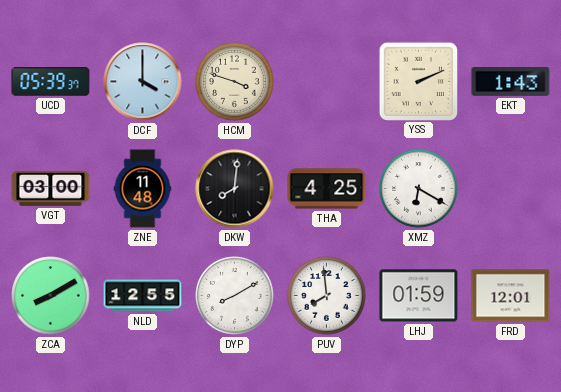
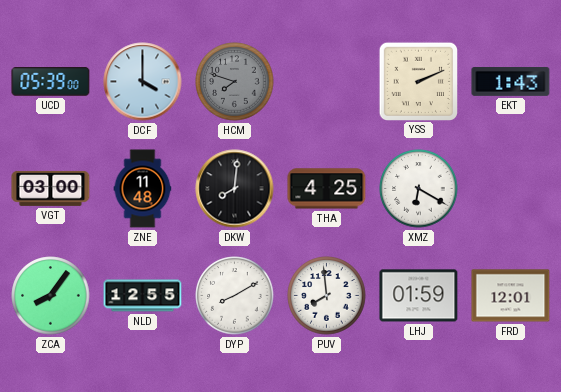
UCD: 05:39:37 -> 05:39:00
HCM: 3:48 -> 7:48
HCM dial: cream -> grey
ZCA: 8:10 -> 8:06
